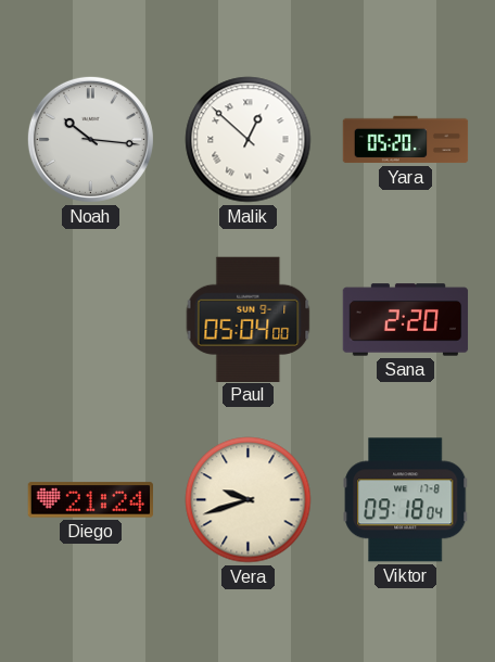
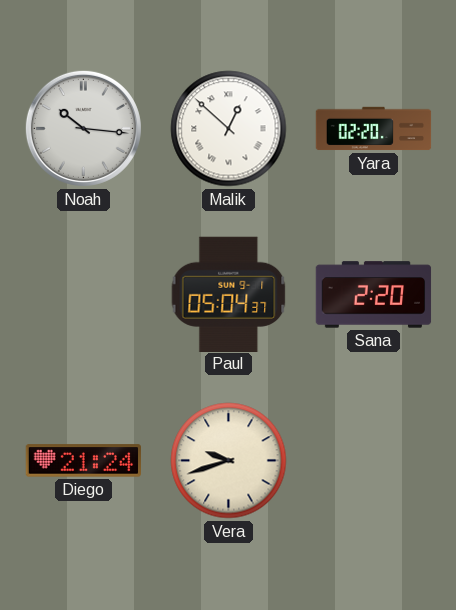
Yara: 05:20 -> 02:20
Paul: 05:04:00 -> 05:04:37
Viktor: 09:18 -> none
